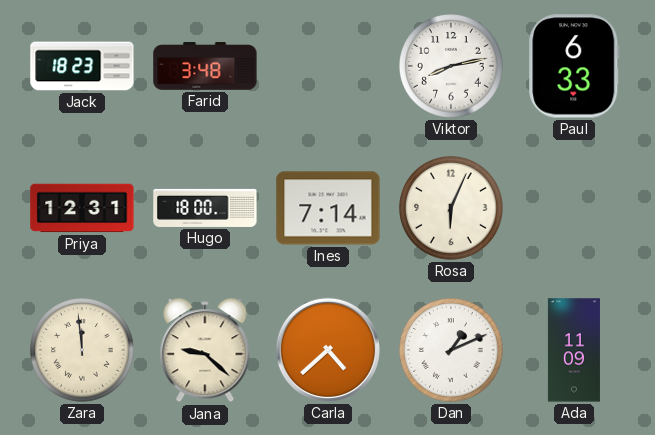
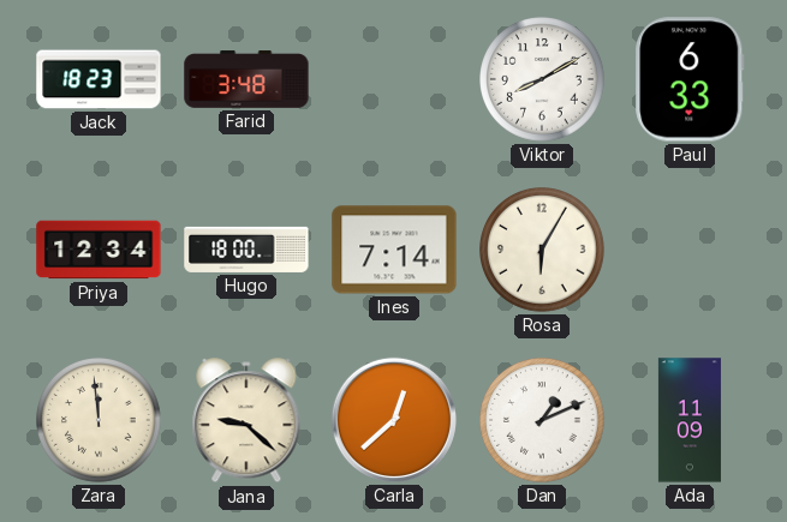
Viktor: 8:13 -> 8:10
Priya: 12:31 -> 12:34
Rosa: 6:04 -> 6:05
Carla: 4:38 -> 12:38
